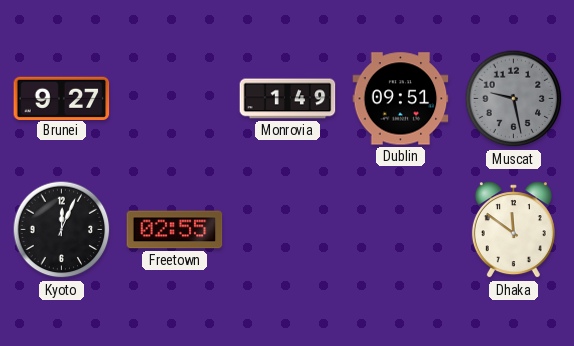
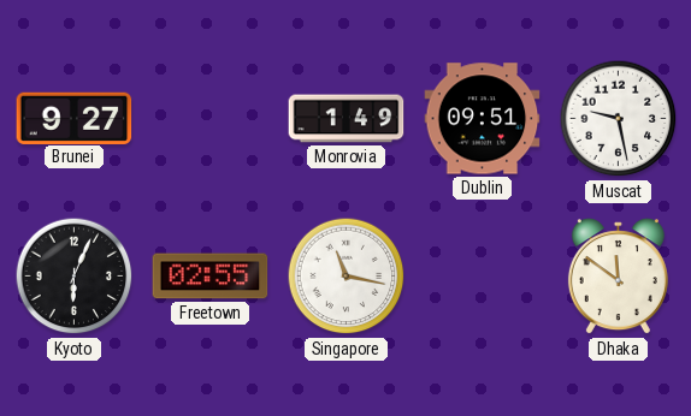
Muscat dial: grey -> white
Kyoto: 12:04 -> 6:04
Singapore: none -> 11:17
